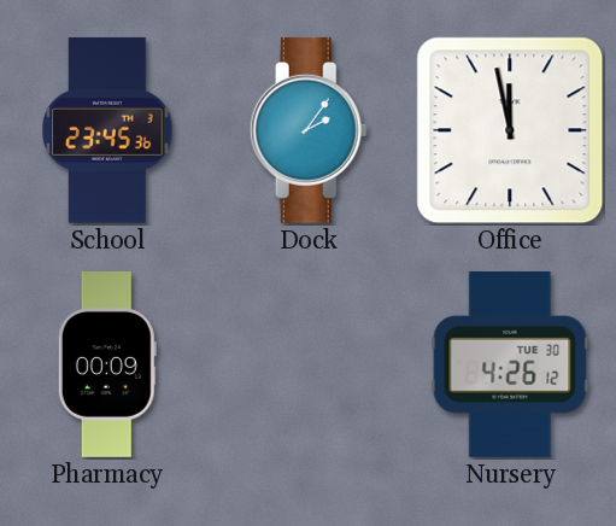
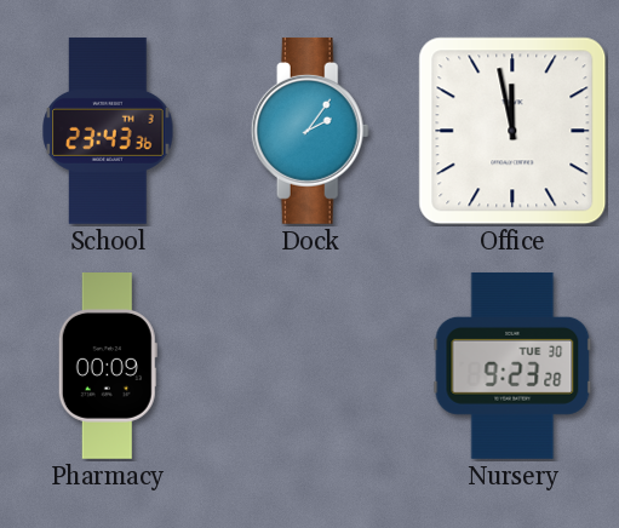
School: 23:45 -> 23:43
Nursery: 4:26 -> 9:23
